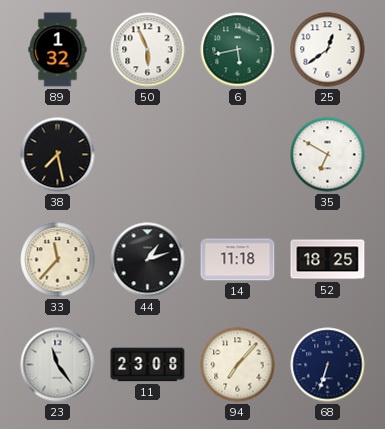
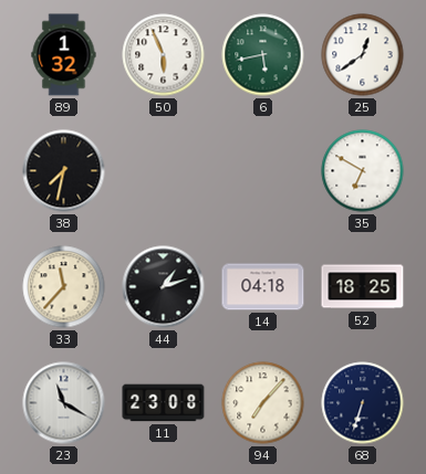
38: 7:28 -> 7:32
14: 11:18 -> 04:18
23: 11:24 -> 11:20
